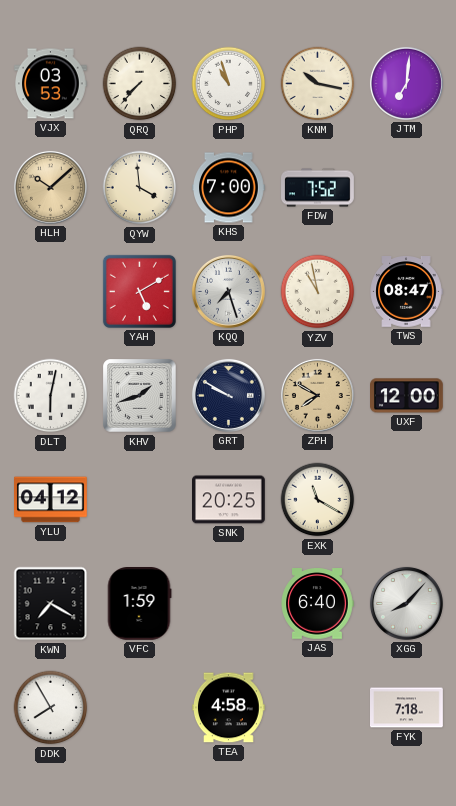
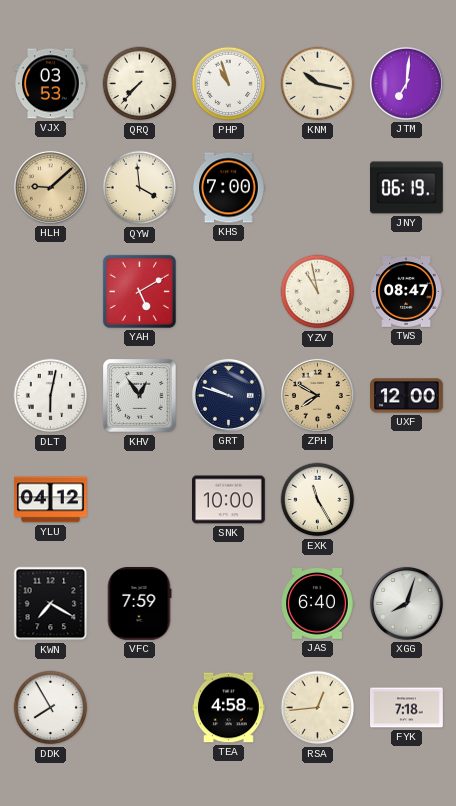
HLH: 10:08 -> 9:08
FDW: 7:52 -> none
JNY: none -> 06:19
KQQ: 7:27 -> none
KHV: 1:42 -> 12:54
GRT: 9:50 -> 9:48
SNK: 20:25 -> 10:00
EXK: 11:20 -> 11:25
VFC: 1:59 -> 7:59
XGG: 8:07 -> 8:03
RSA: none -> 12:44
